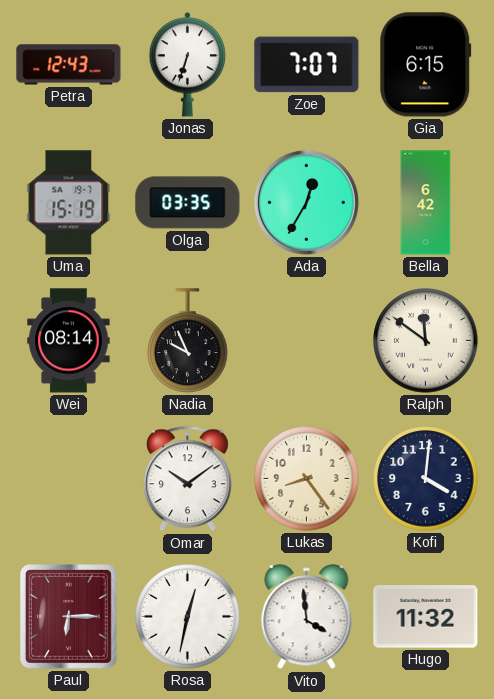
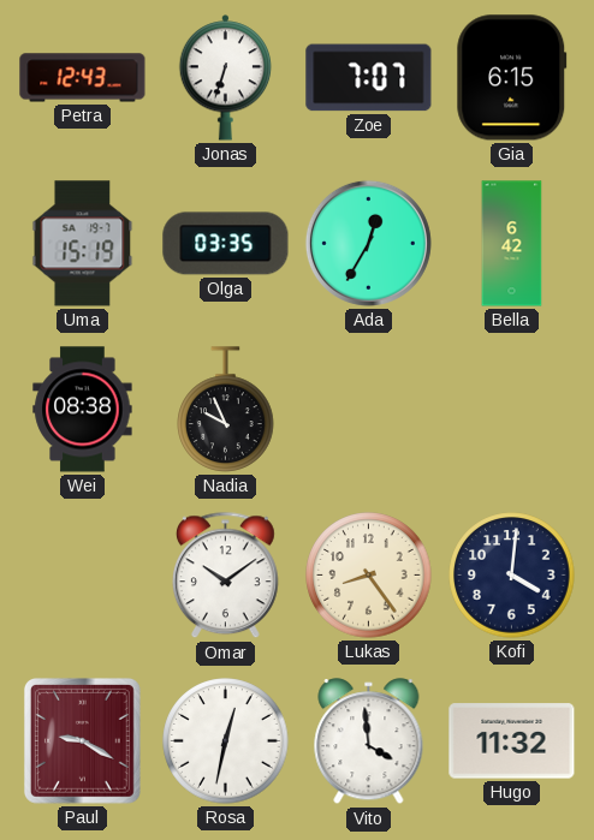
Wei: 08:14 -> 08:38
Ralph: 11:51 -> none
Paul: 6:15 -> 9:20
